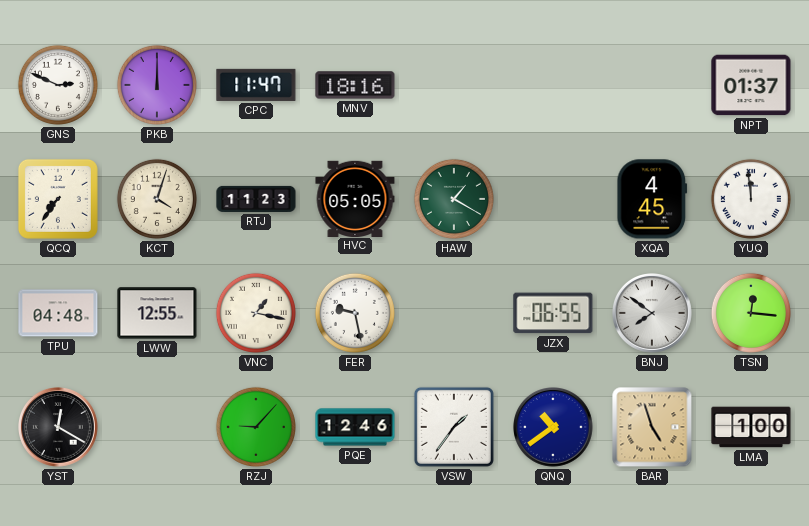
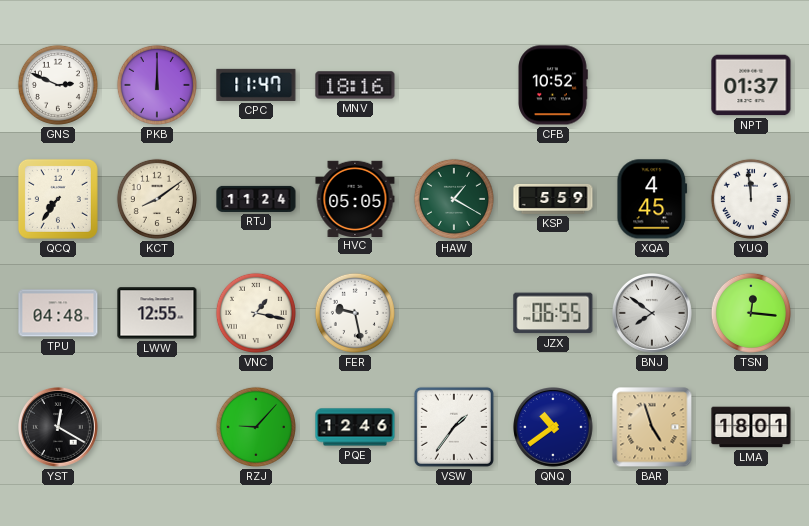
CFB: none -> 10:52
KCT: 4:03 -> 8:09
RTJ: 11:23 -> 11:24
KSP: none -> 5:59
LMA: 1:00 -> 18:01
